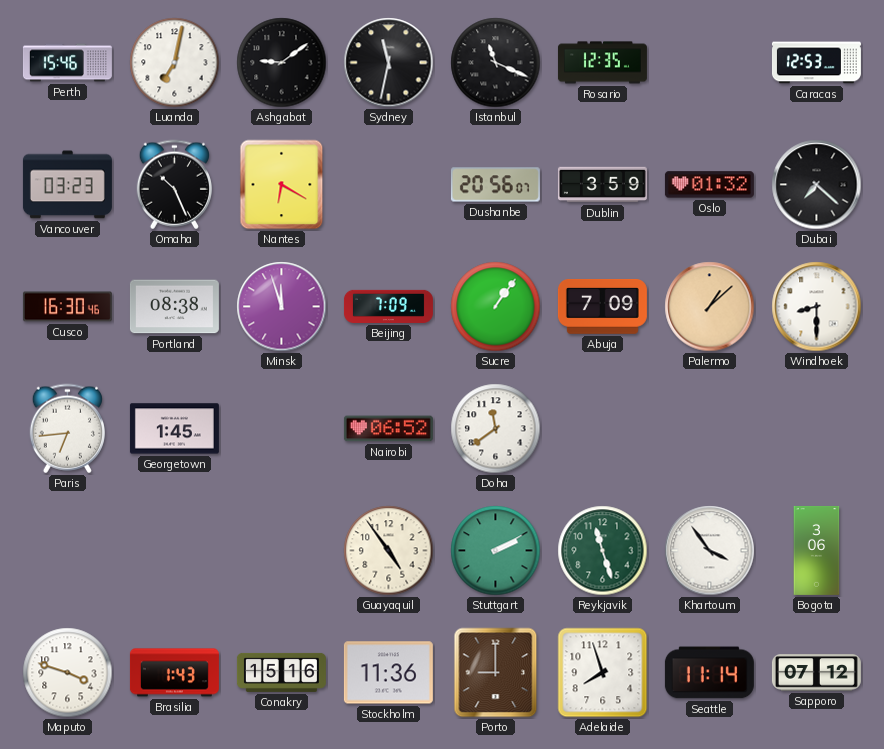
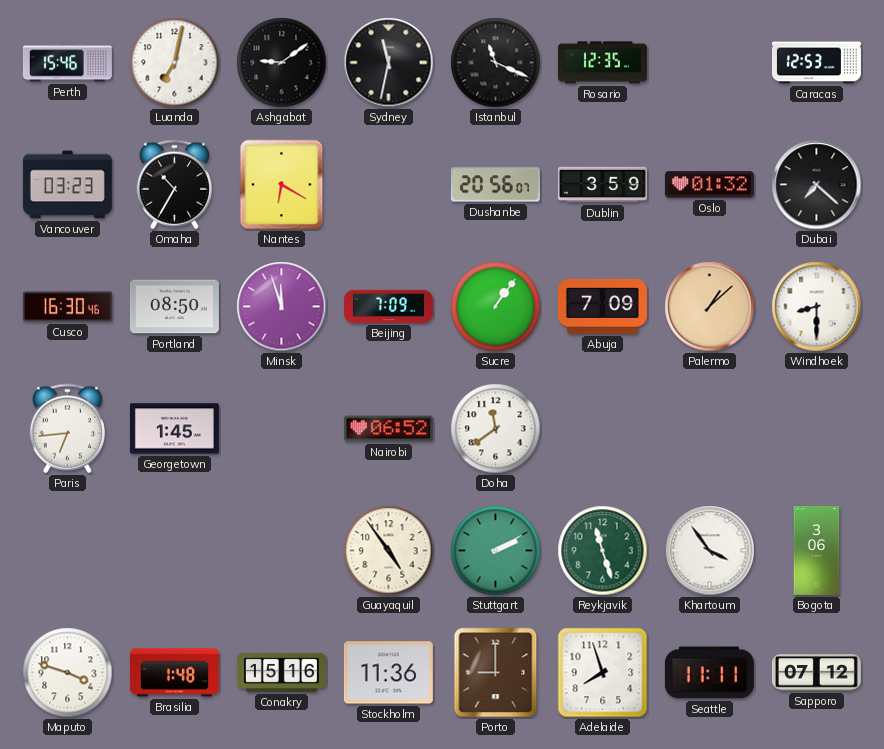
Omaha: 10:26 -> 10:35
Portland: 08:38 -> 08:50
Brasilia: 1:43 -> 1:48
Seattle: 11:14 -> 11:11
